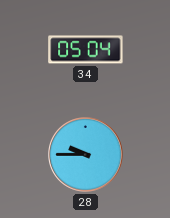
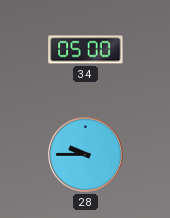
34: 05:04 -> 05:00
